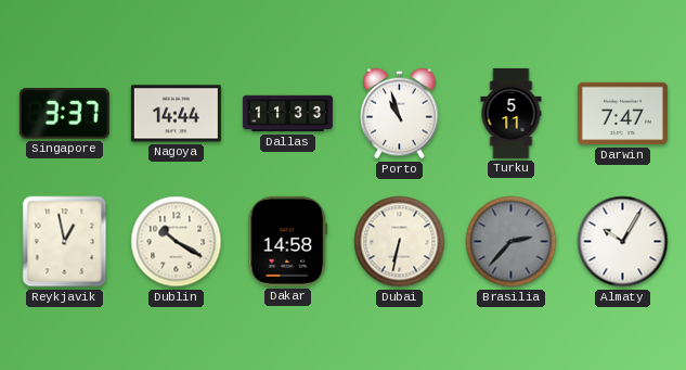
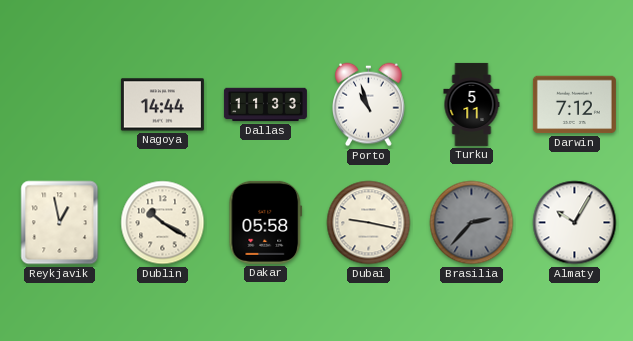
Singapore: 3:37 -> none
Darwin: 7:47 -> 7:12
Dakar: 14:58 -> 05:58
Dubai: 6:32 -> 9:17
